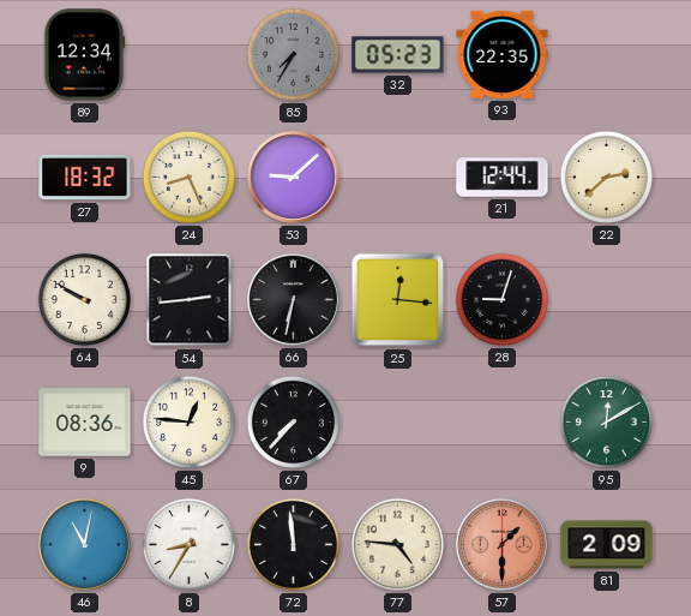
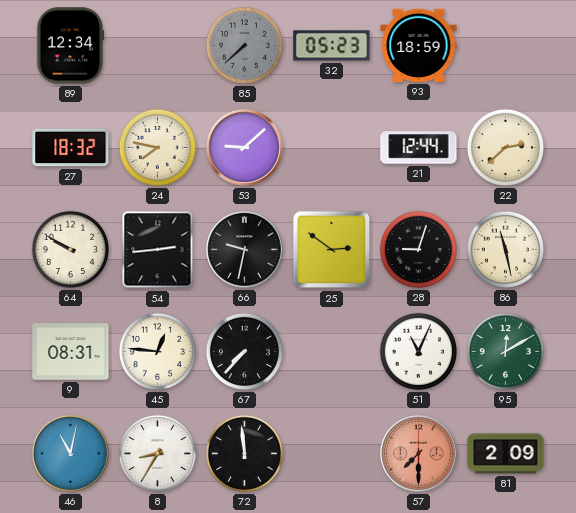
85: 7:35 -> 7:38
93: 22:35 -> 18:59
24: 8:26 -> 7:47
66: 6:32 -> 9:32
25: 12:16 -> 2:51
86: none -> 11:28
9: 08:36 -> 08:31
51: none -> 11:04
77: 4:46 -> none
57: 1:30 -> 7:30
